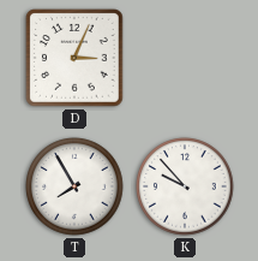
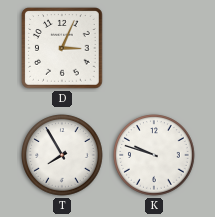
K: 9:53 -> 9:48
